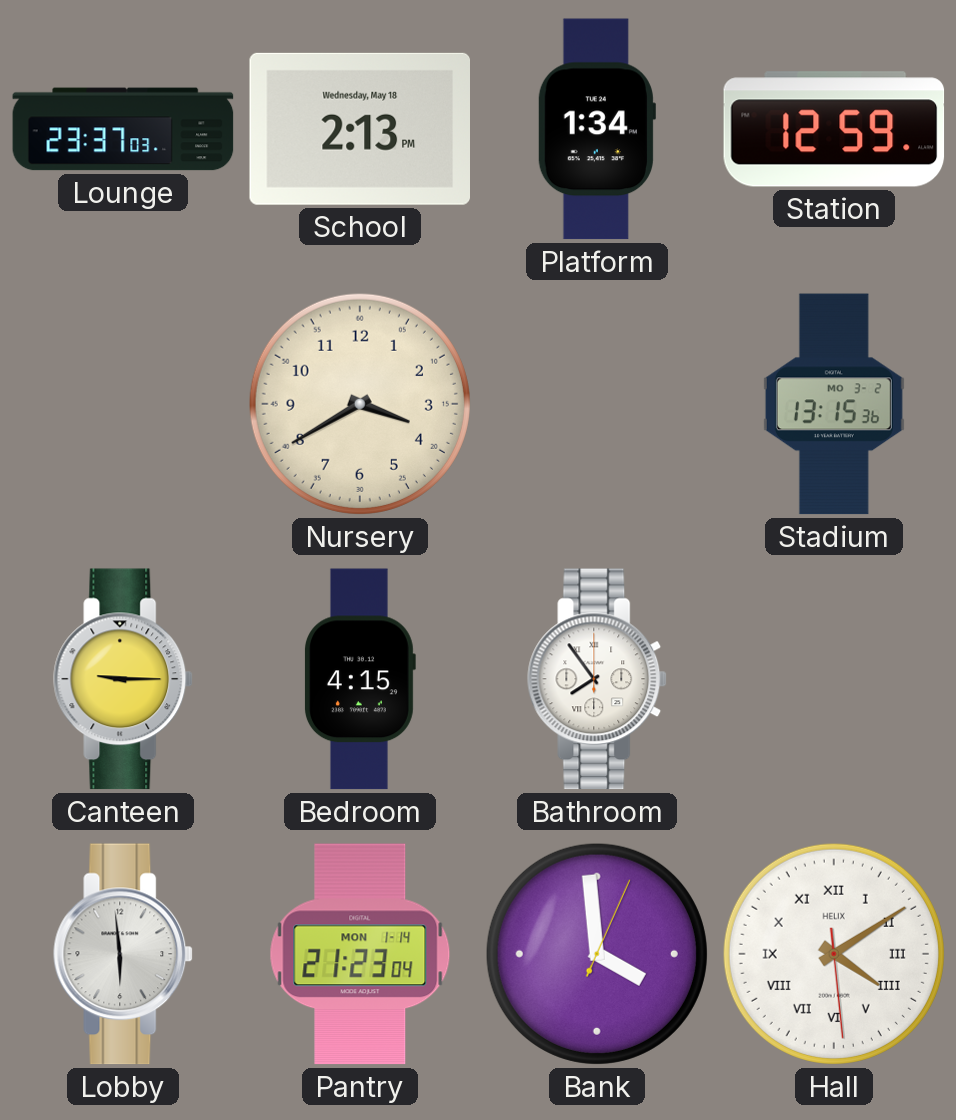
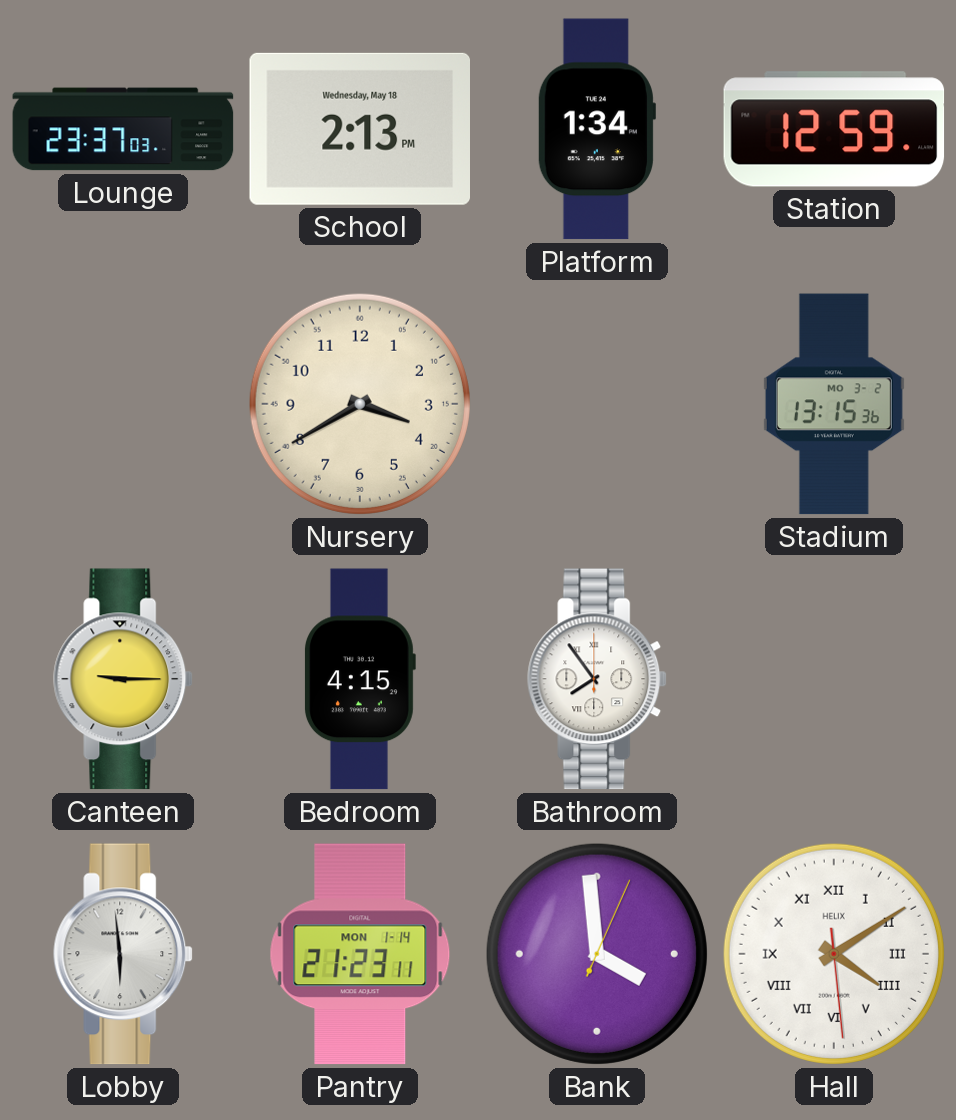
Pantry: 21:23:04 -> 21:23:11
